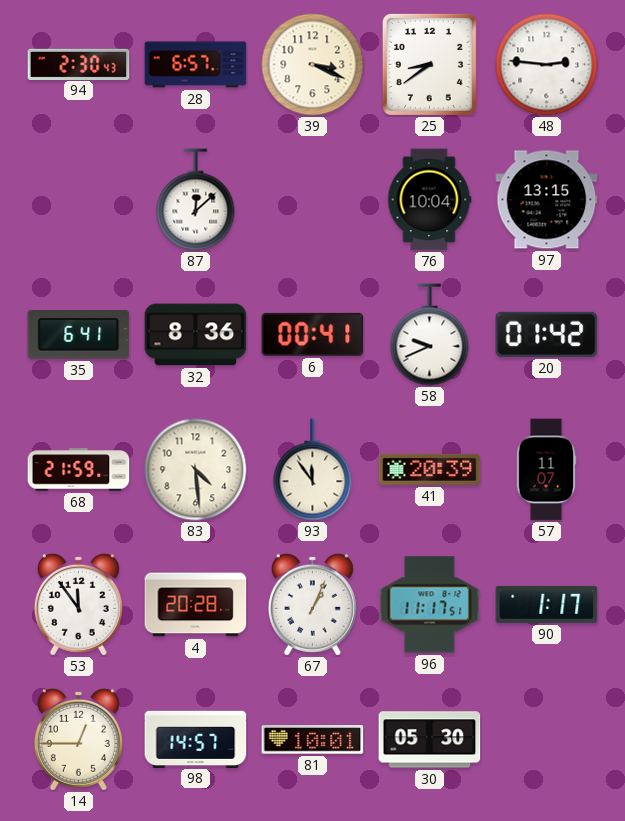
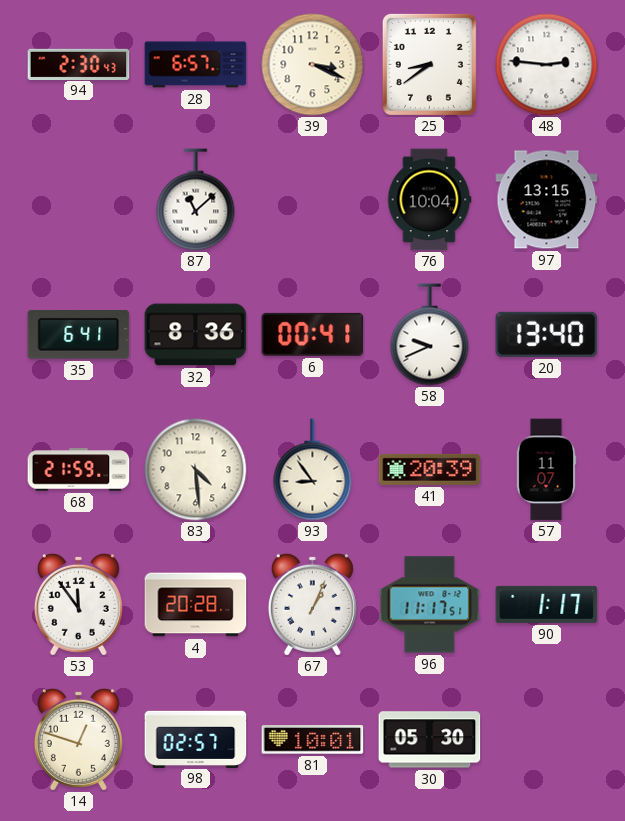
87: 12:08 -> 11:08
20: 01:42 -> 13:40
93: 11:54 -> 8:54
14: 12:45 -> 12:48
98: 14:57 -> 02:57
